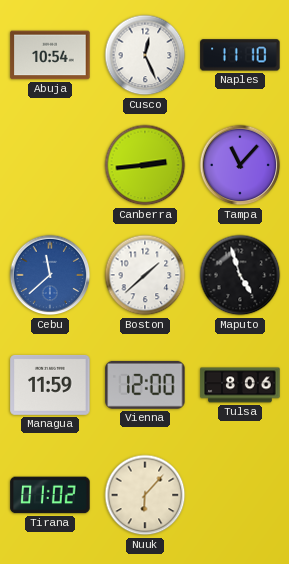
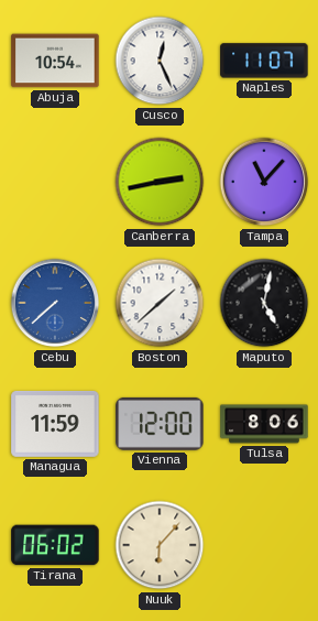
Naples: 11:10 -> 11:07
Canberra: 2:44 -> 2:43
Cebu: 11:38 -> 7:38
Maputo: 4:57 -> 5:02
Tirana: 01:02 -> 06:02
